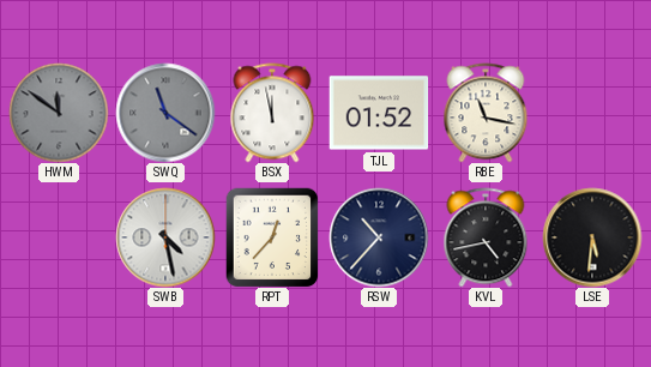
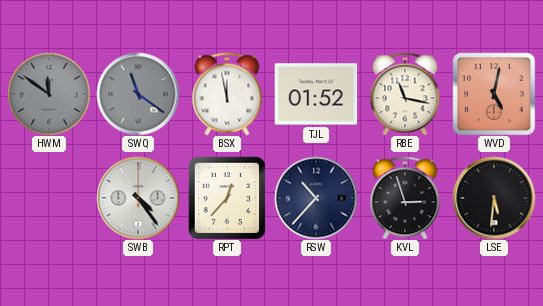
WVD: none -> 5:02
SWB: 4:28 -> 4:24
KVL: 4:43 -> 2:57
